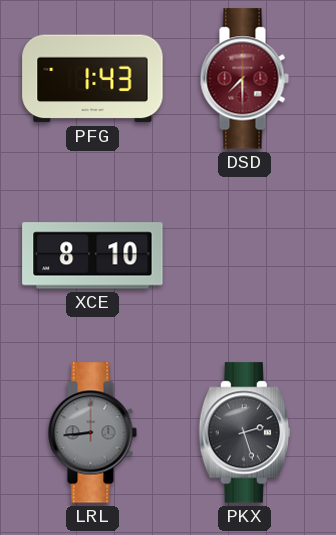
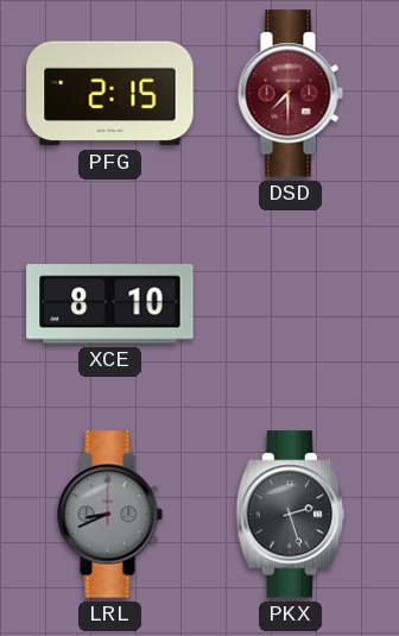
PFG: 1:43 -> 2:15
LRL: 8:44 -> 8:41
